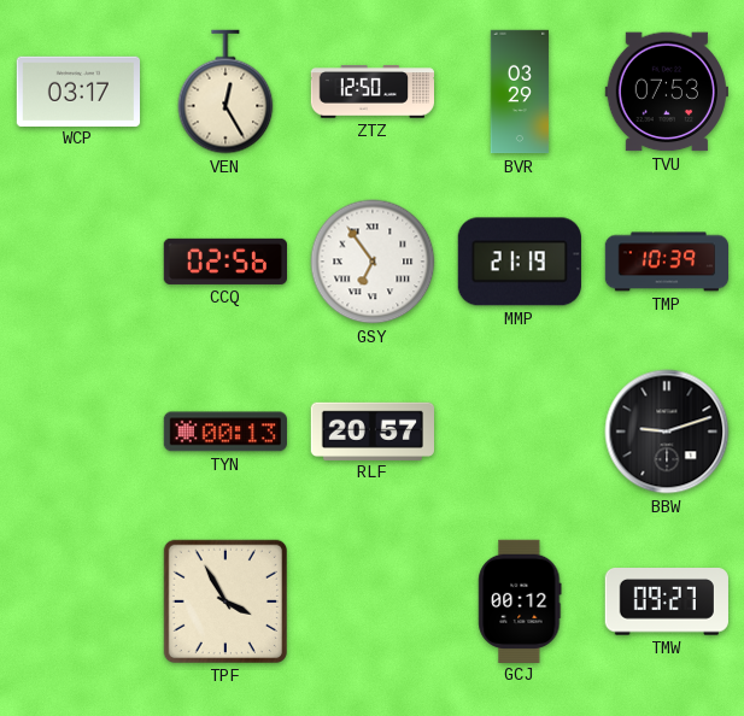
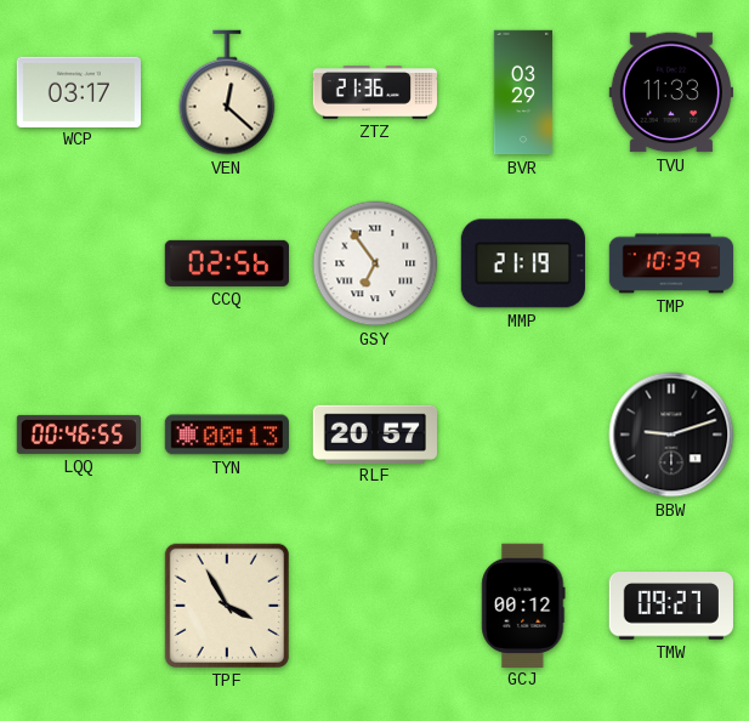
VEN: 12:25 -> 12:22
ZTZ: 12:50 -> 21:36
TVU: 07:53 -> 11:33
LQQ: none -> 00:46
